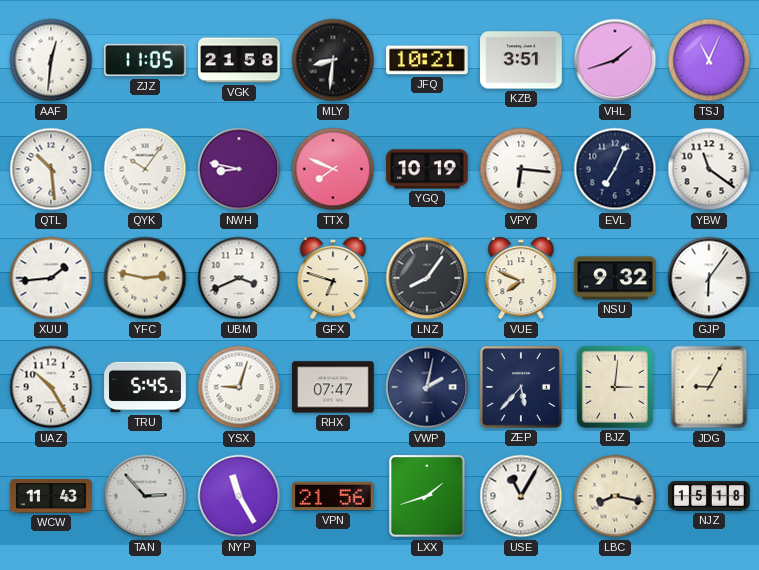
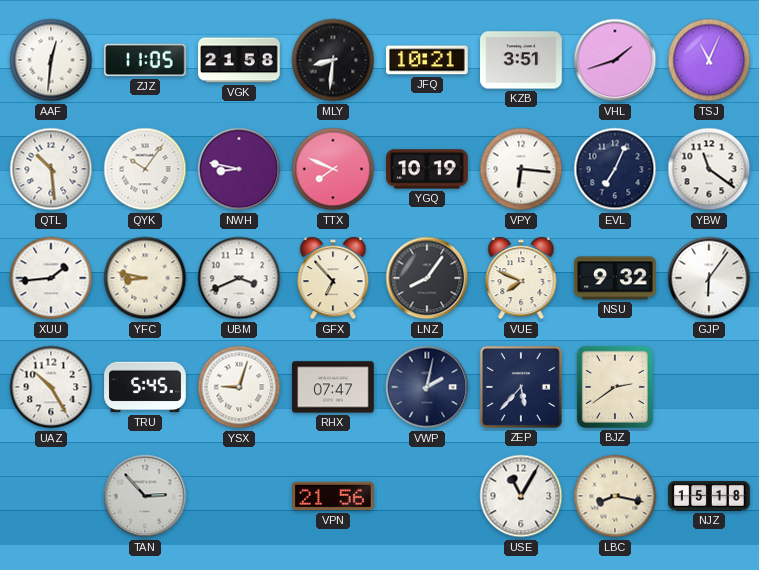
YFC: 2:47 -> 8:47
GFX: 6:48 -> 6:53
BJZ: 3:01 -> 2:39
JDG: 9:05 -> none
WCW: 11:43 -> none
NYP: 11:25 -> none
LXX: 1:42 -> none
